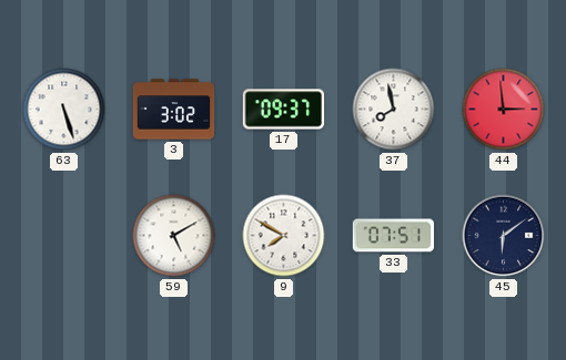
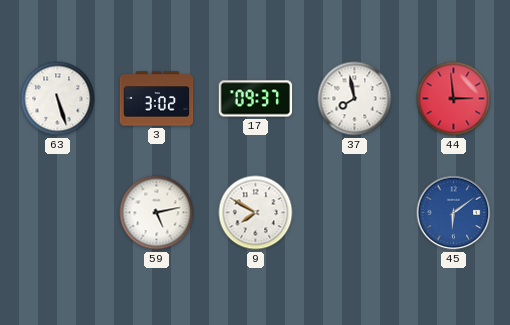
59: 5:10 -> 5:13
33: 07:51 -> none
45 dial: navy -> blue
